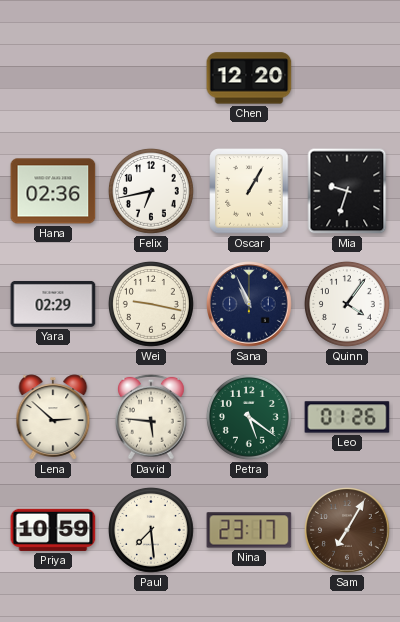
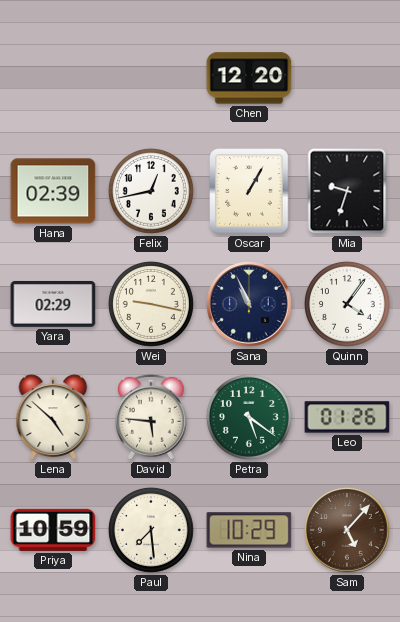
Hana: 02:36 -> 02:39
Felix: 6:43 -> 12:43
Lena: 2:52 -> 4:52
Nina: 23:17 -> 10:29
Sam: 7:05 -> 5:07
